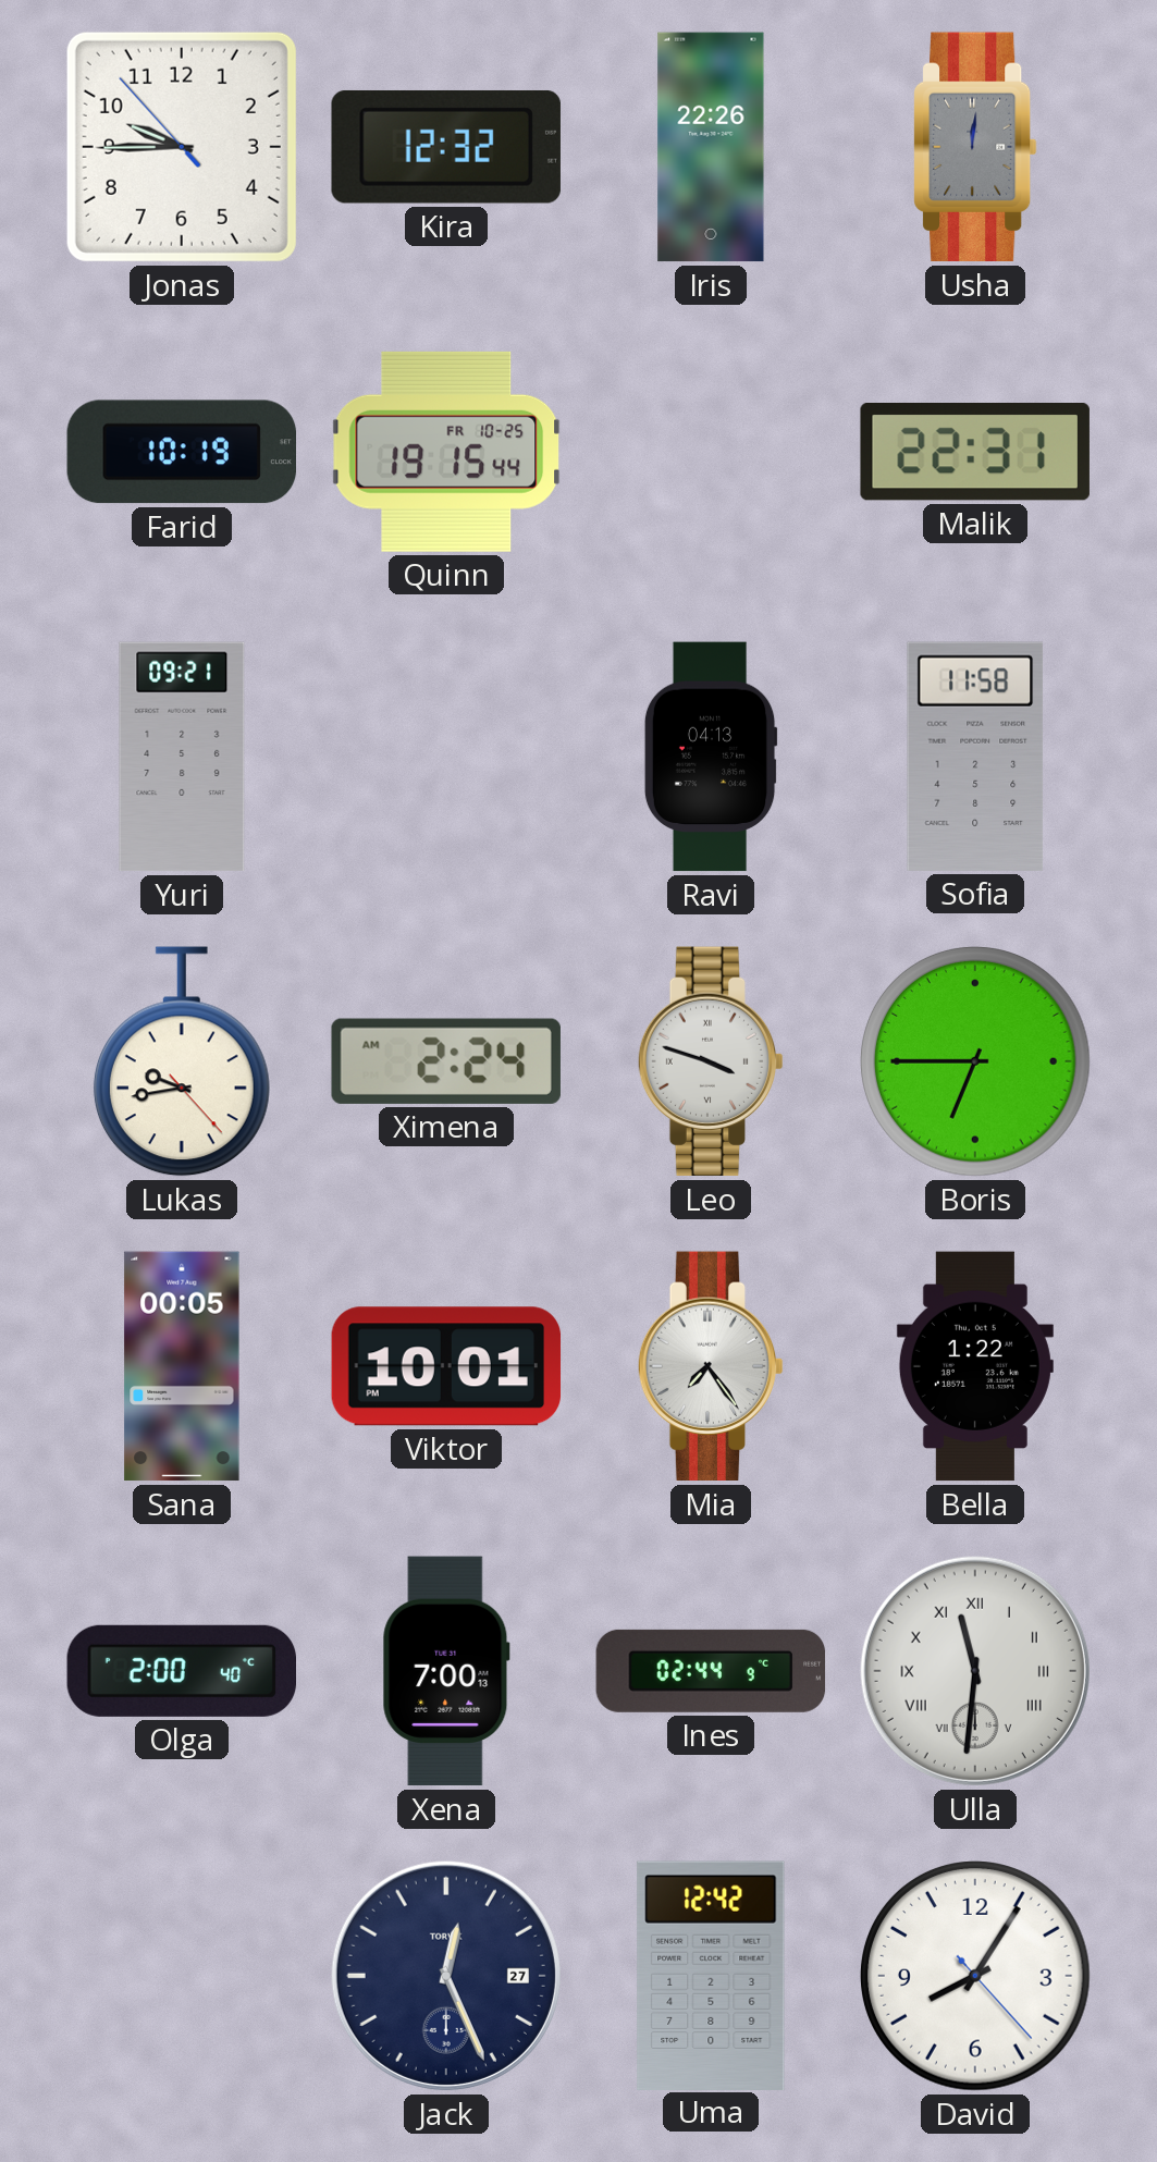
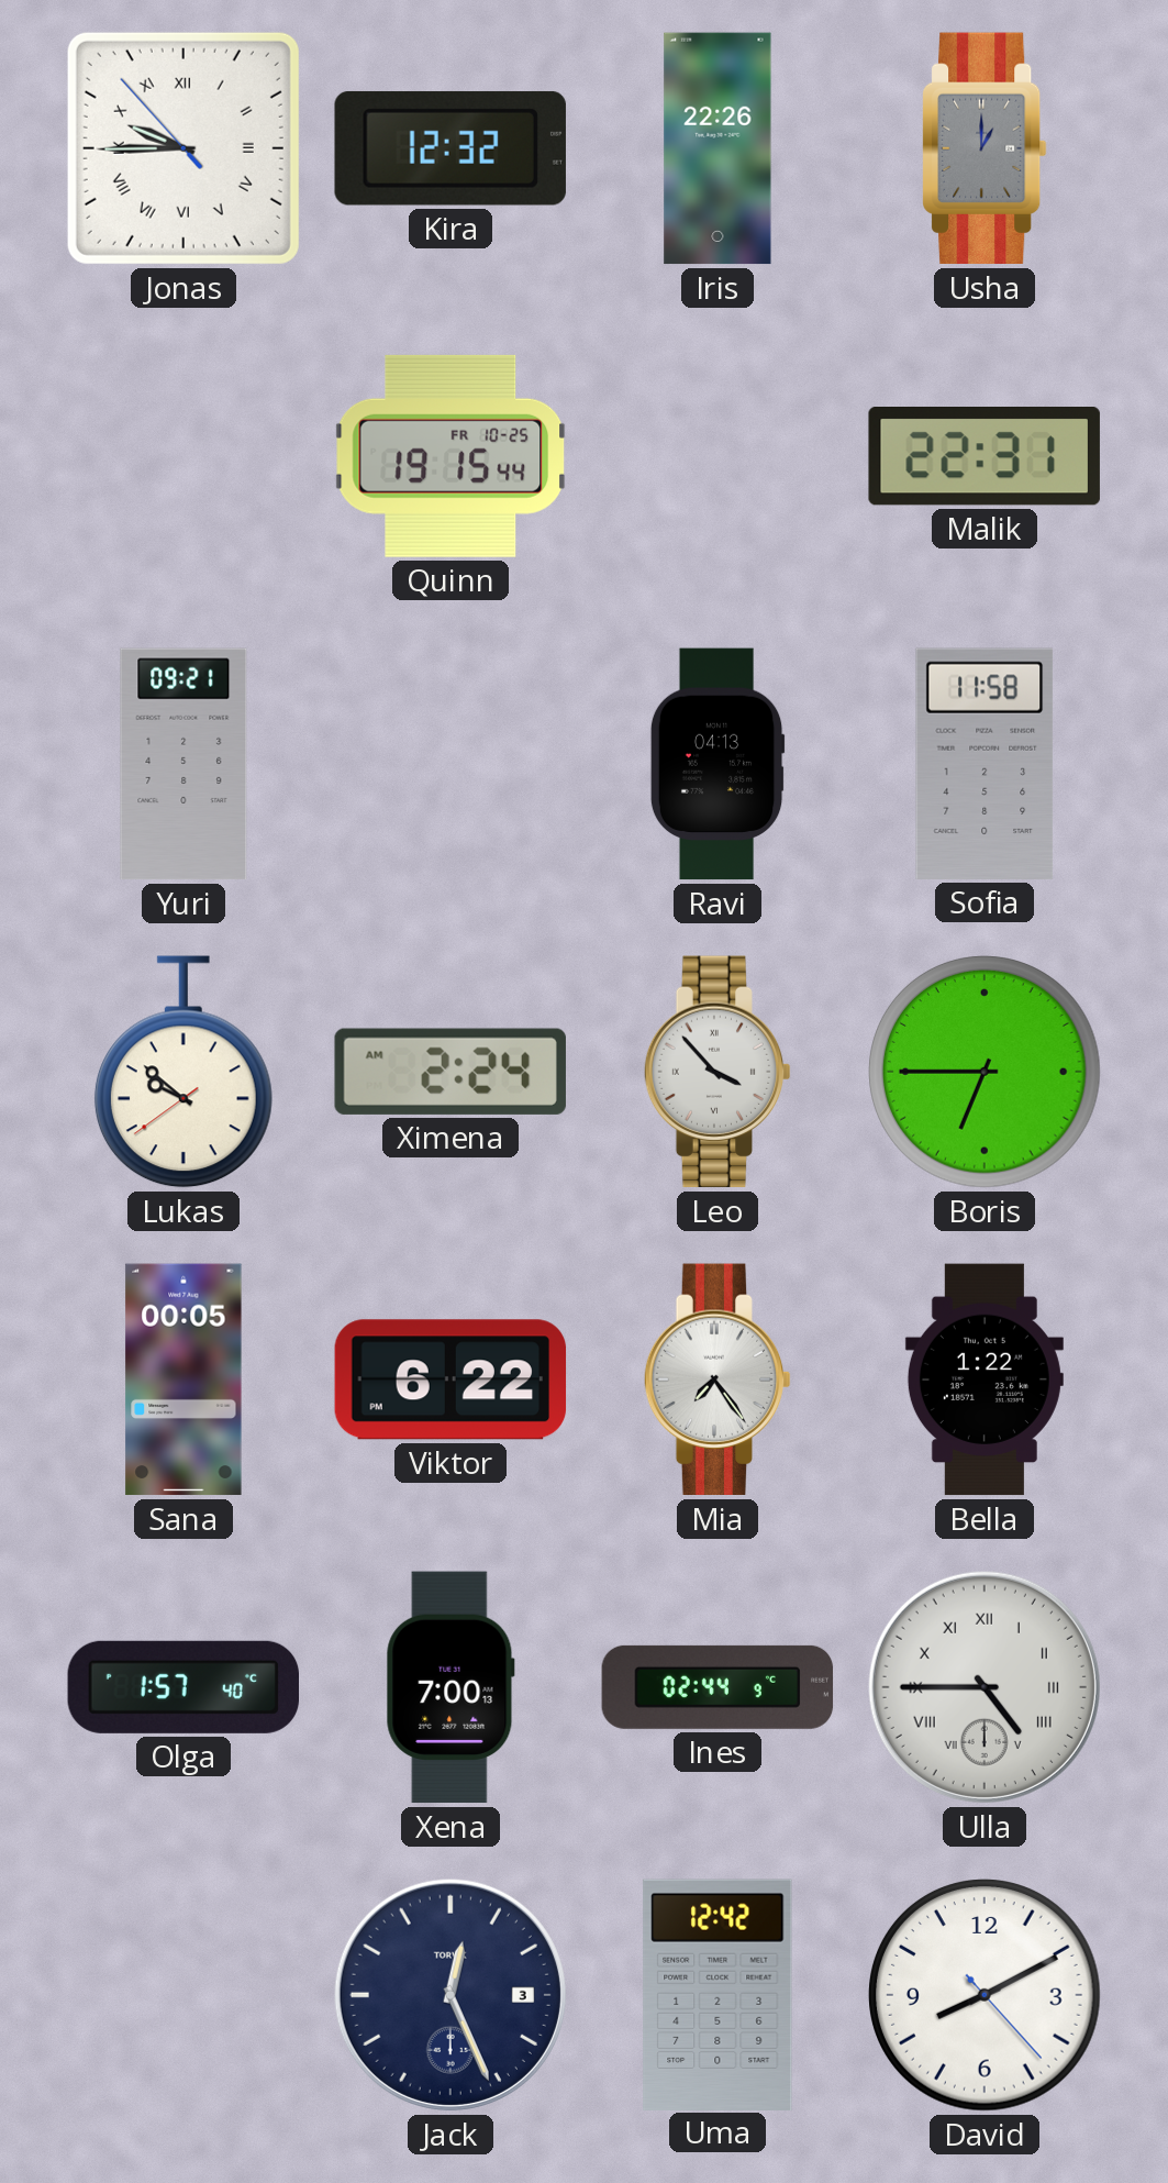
Jonas numerals: Arabic -> Roman
Usha: 12:01 -> 1:00
Farid: 10:19 -> none
Lukas: 9:43 -> 9:51
Leo: 3:48 -> 3:53
Viktor: 10:01 -> 6:22
Olga: 2:00 -> 1:57
Ulla: 11:31 -> 4:45
Jack date: 27 -> 3
David: 8:05 -> 8:10
